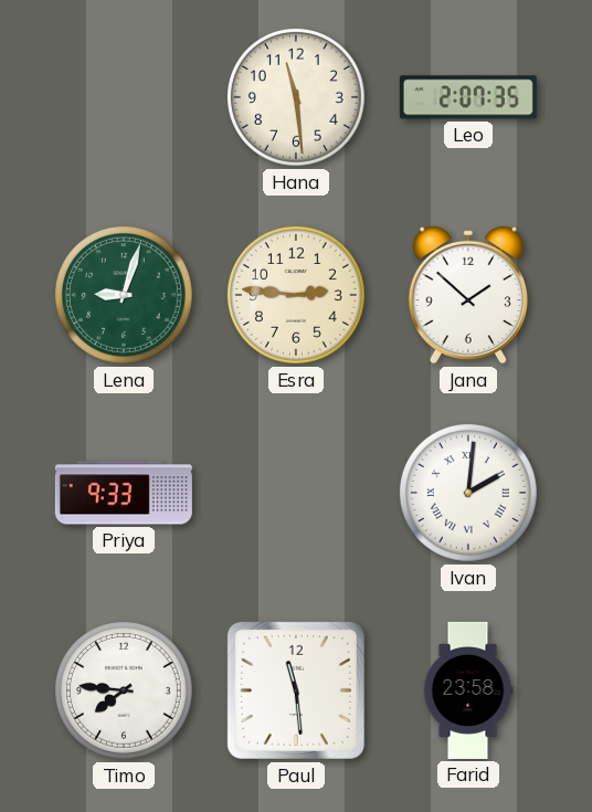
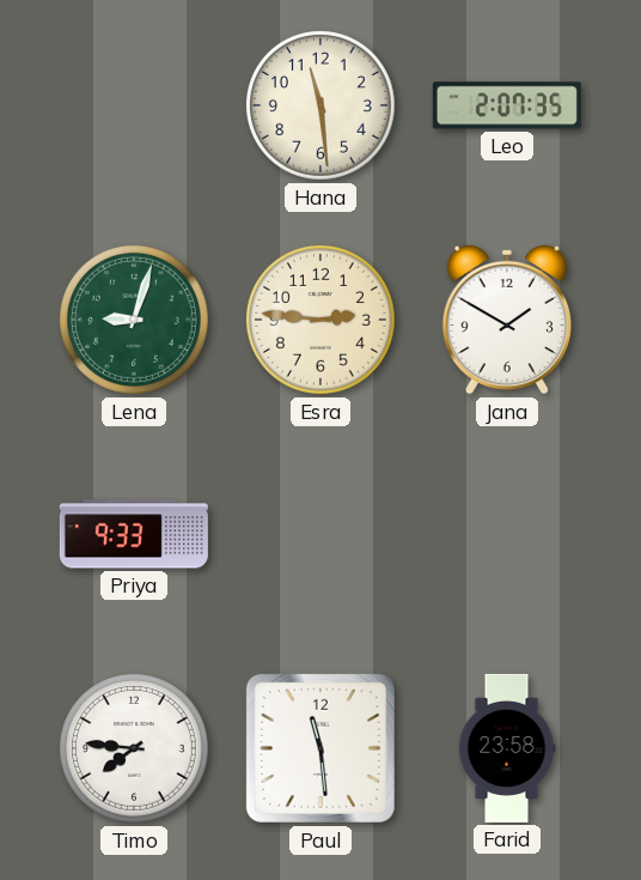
Jana: 1:52 -> 1:50
Ivan: 2:01 -> none
